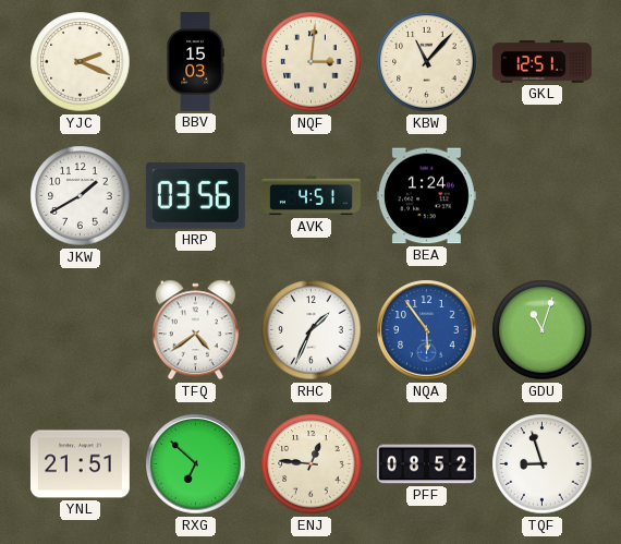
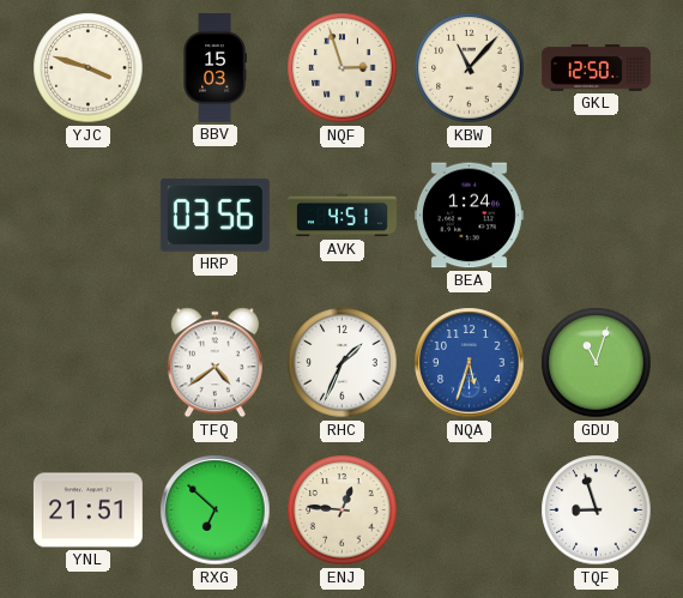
YJC: 2:19 -> 3:48
NQF: 3:01 -> 2:57
GKL: 12:51 -> 12:50
JKW: 1:40 -> none
NQA: 5:54 -> 5:33
PFF: 08:52 -> none
